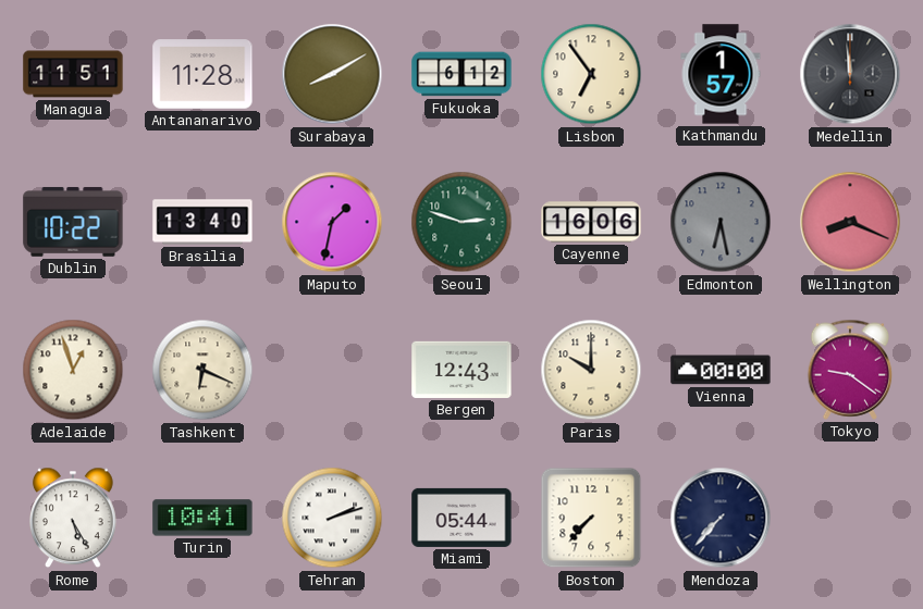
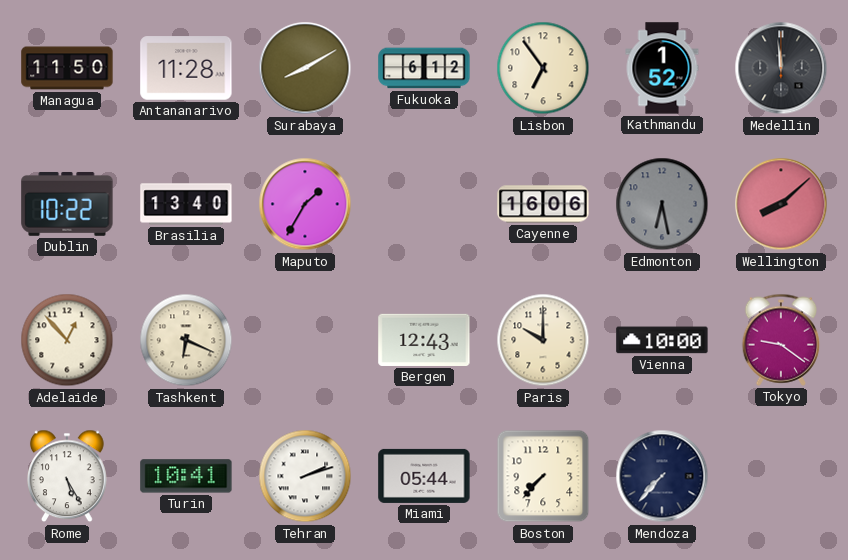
Managua: 11:51 -> 11:50
Kathmandu: 1:57 -> 1:52
Maputo: 1:32 -> 1:35
Seoul: 2:48 -> none
Wellington: 8:19 -> 8:08
Adelaide: 12:57 -> 12:53
Vienna: 00:00 -> 10:00
